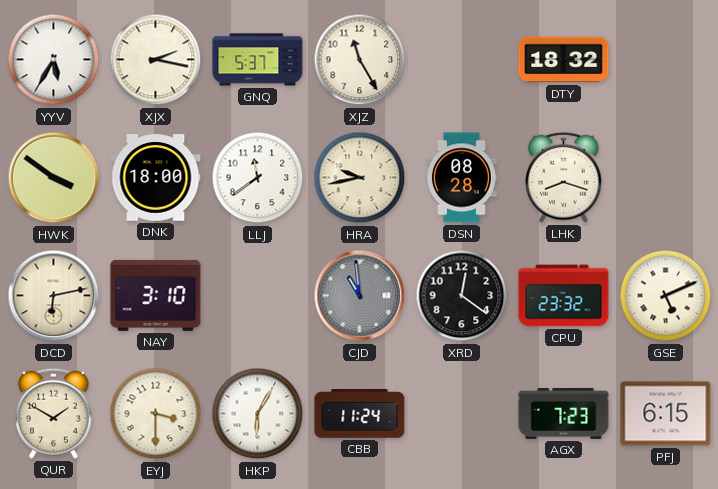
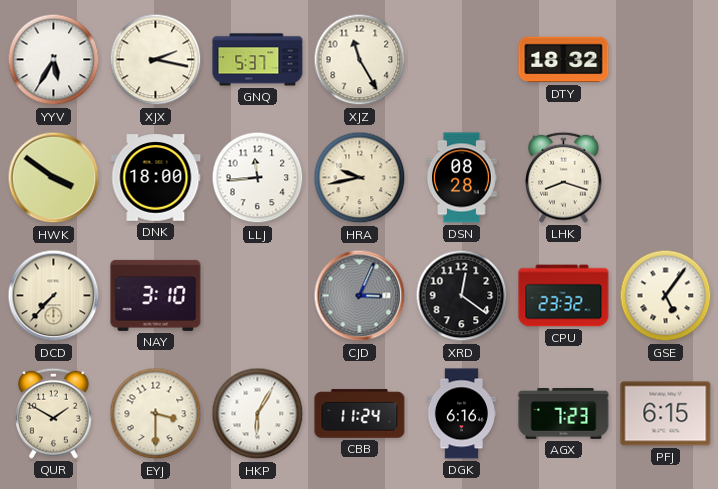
LLJ: 11:39 -> 11:44
DCD: 6:13 -> 7:37
CJD: 10:59 -> 3:04
GSE: 5:11 -> 5:06
DGK: none -> 6:16
